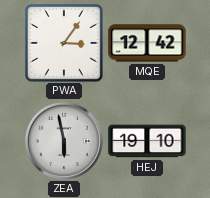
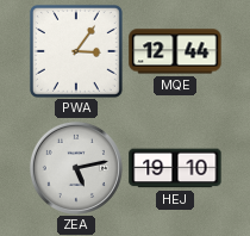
MQE: 12:42 -> 12:44
ZEA: 5:58 -> 5:13
